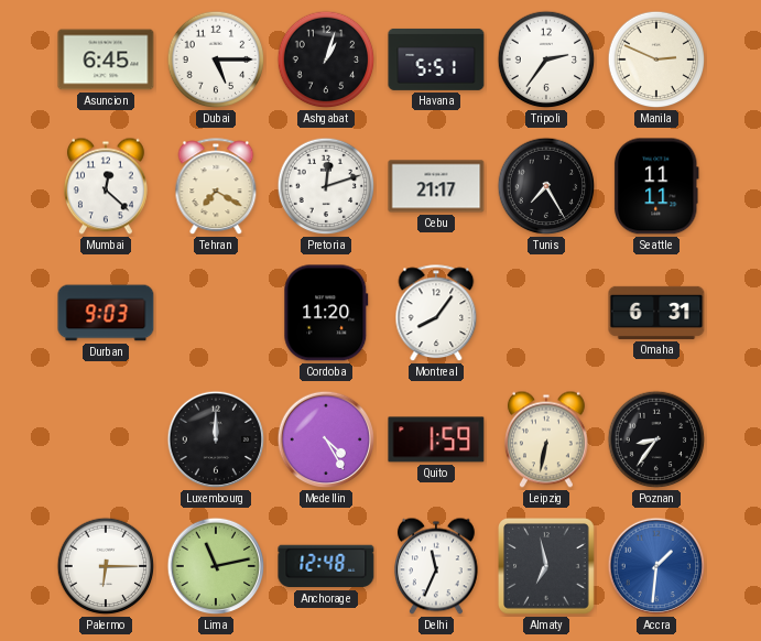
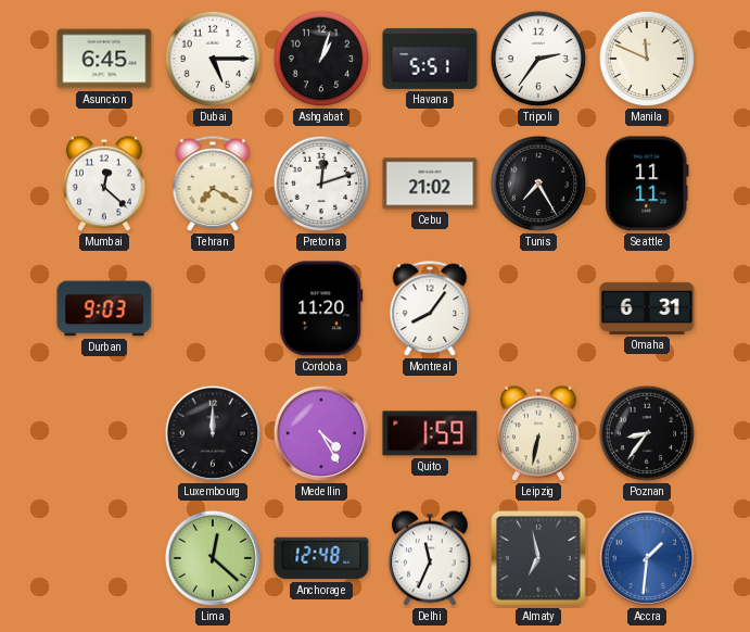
Manila: 2:49 -> 11:49
Cebu: 21:17 -> 21:02
Palermo: 6:15 -> none
Lima: 11:13 -> 12:22
